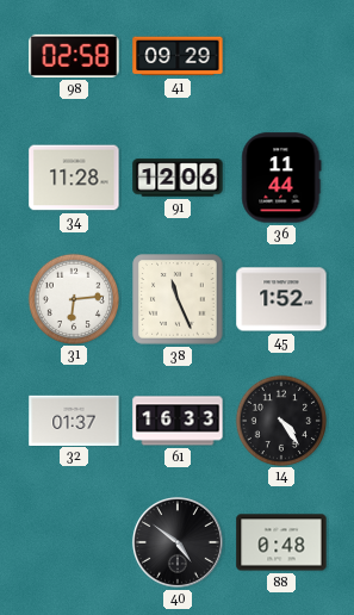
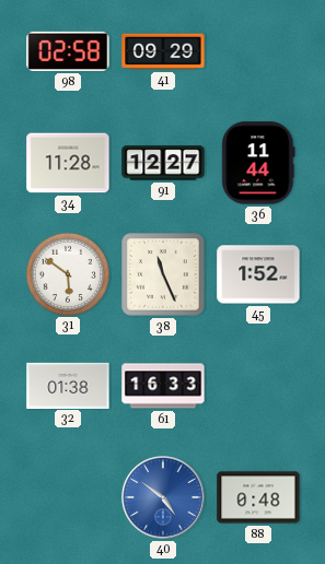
91: 12:06 -> 12:27
31: 6:14 -> 5:51
32: 01:37 -> 01:38
14: 4:24 -> none
40 dial: black -> blue
